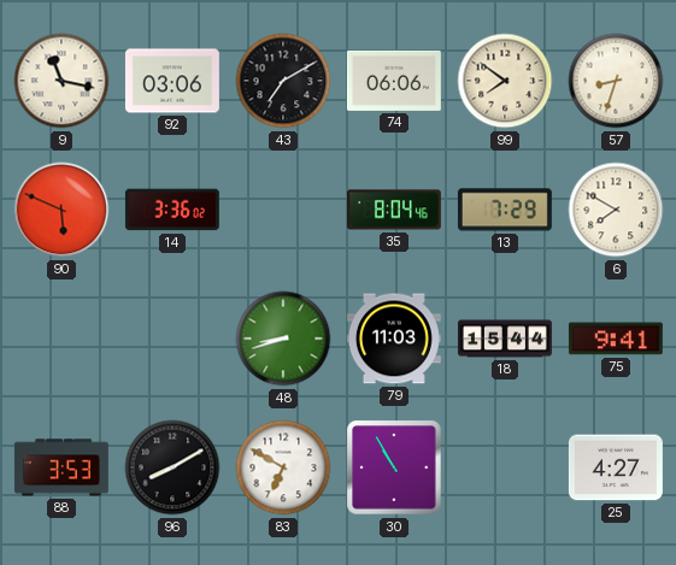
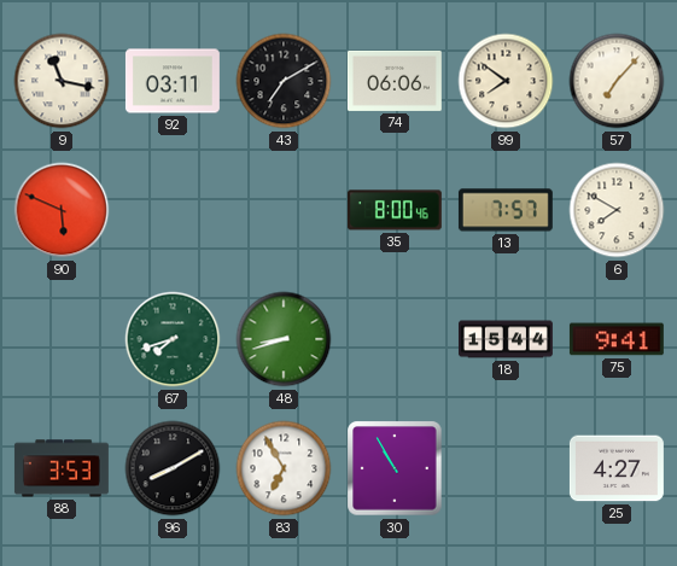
92: 03:06 -> 03:11
57: 8:33 -> 7:07
14: 3:36 -> none
35: 8:04 -> 8:00
13: 7:29 -> 7:57
67: none -> 7:42
79: 11:03 -> none
83: 6:50 -> 6:55
